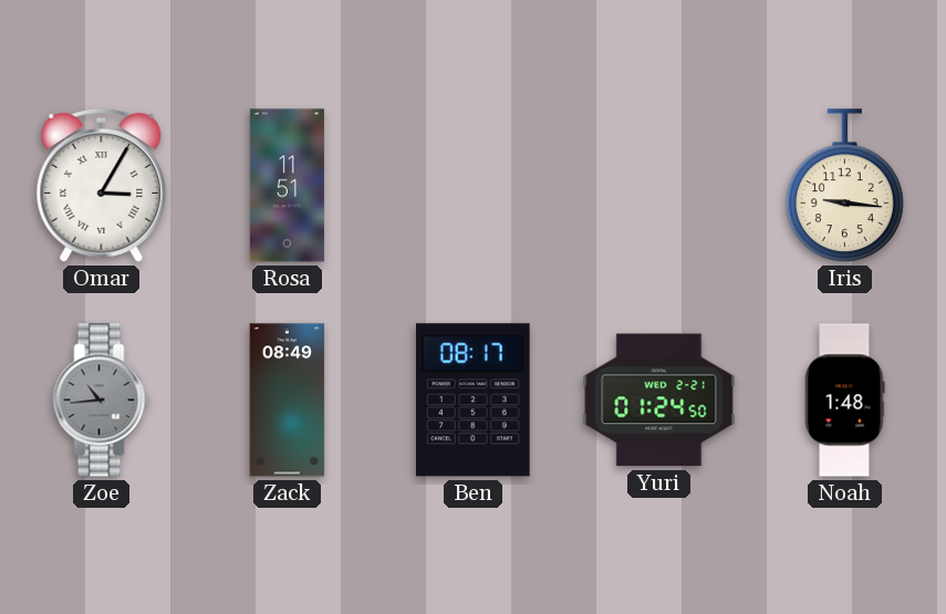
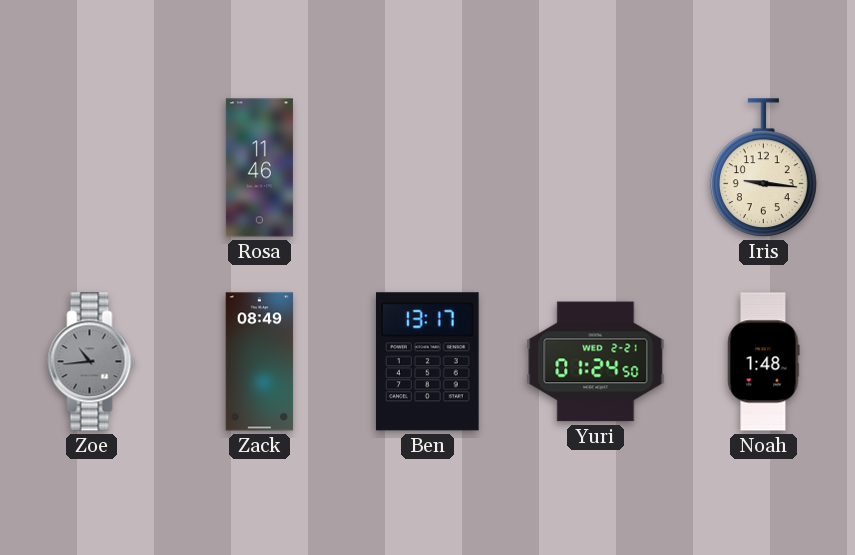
Omar: 3:05 -> none
Rosa: 11:51 -> 11:46
Ben: 08:17 -> 13:17
